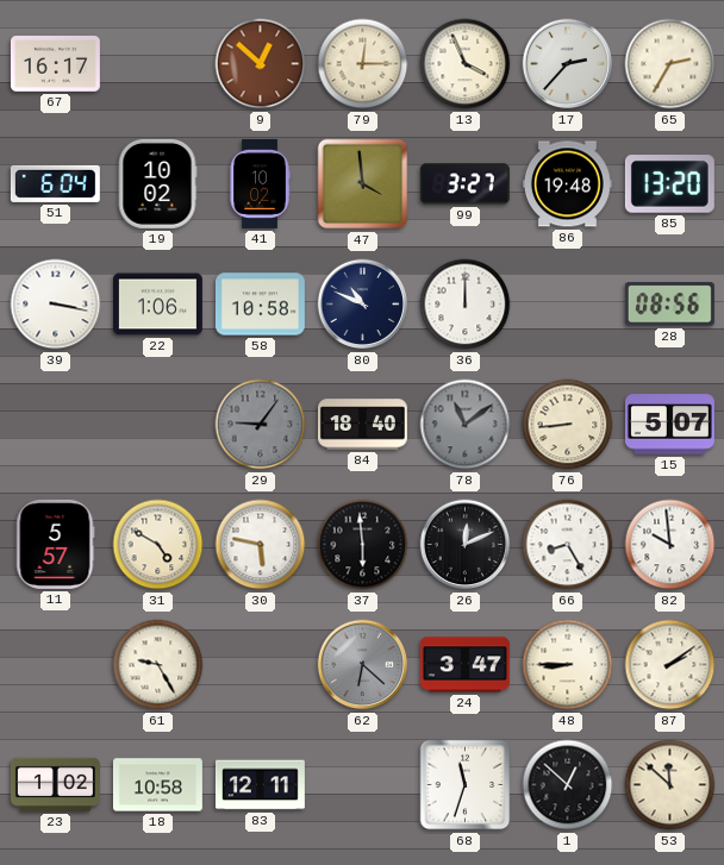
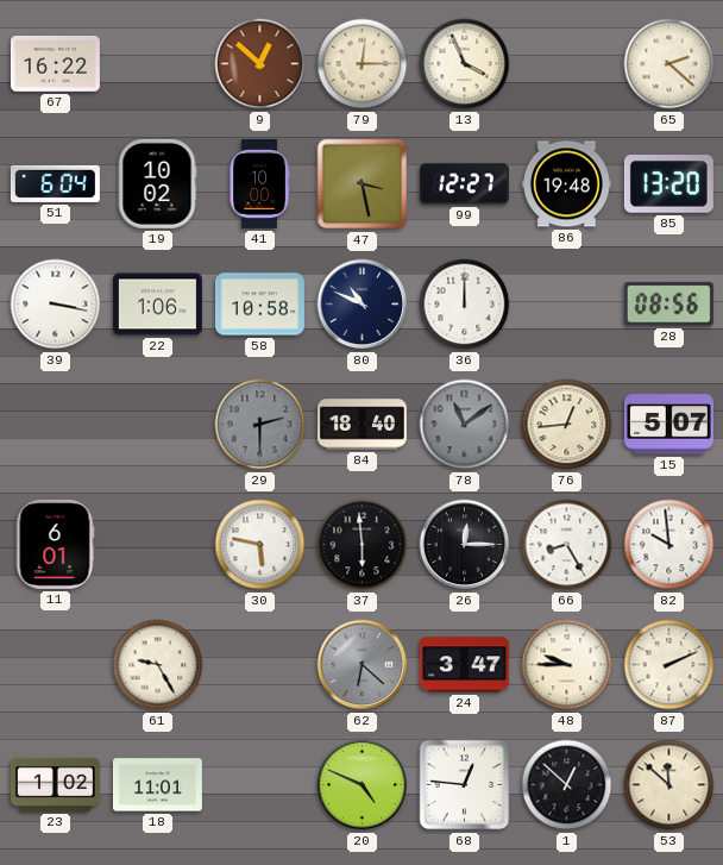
67: 16:17 -> 16:22
17: 2:37 -> none
65: 2:35 -> 2:22
41: 10:02 -> 10:00
47: 3:59 -> 3:28
99: 3:27 -> 12:27
29: 9:06 -> 2:30
76: 8:44 -> 12:44
11: 5:57 -> 6:01
31: 4:50 -> none
26: 12:11 -> 12:15
48: 8:45 -> 9:45
87: 2:09 -> 2:11
18: 10:58 -> 11:01
83: 12:11 -> none
20: none -> 4:49
68: 11:33 -> 12:46
